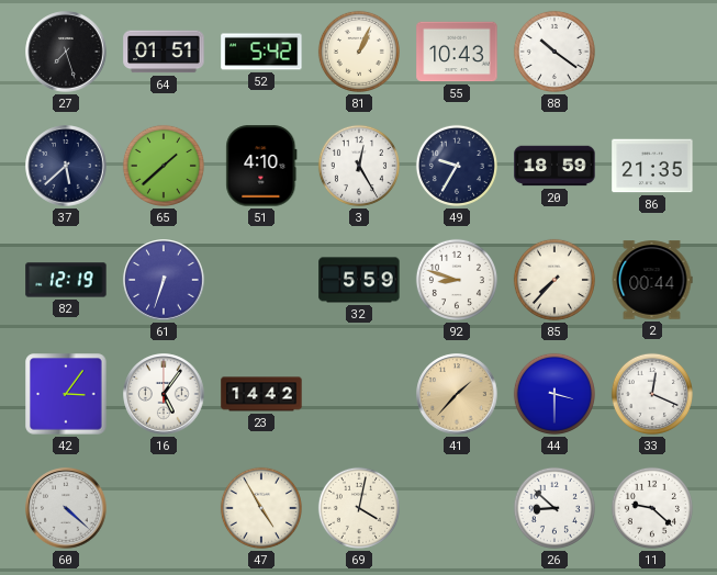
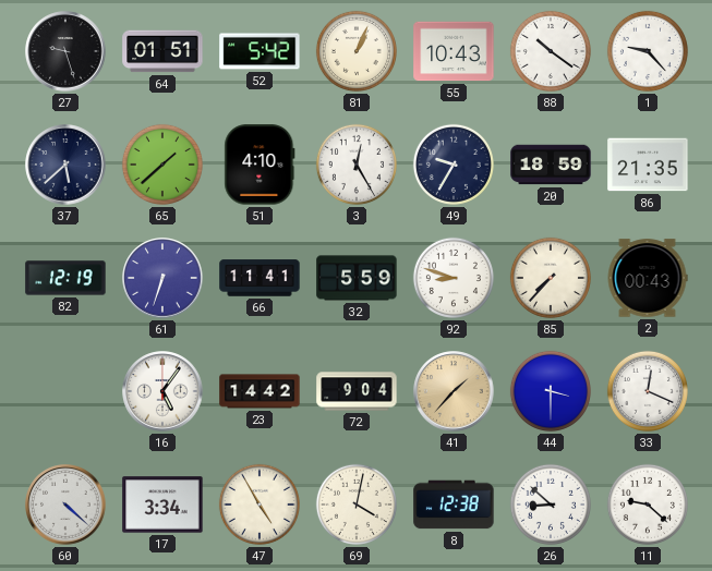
27: 7:27 -> 9:27
1: none -> 9:23
66: none -> 11:41
2: 00:44 -> 00:43
42: 3:06 -> none
72: none -> 9:04
17: none -> 3:34
8: none -> 12:38
